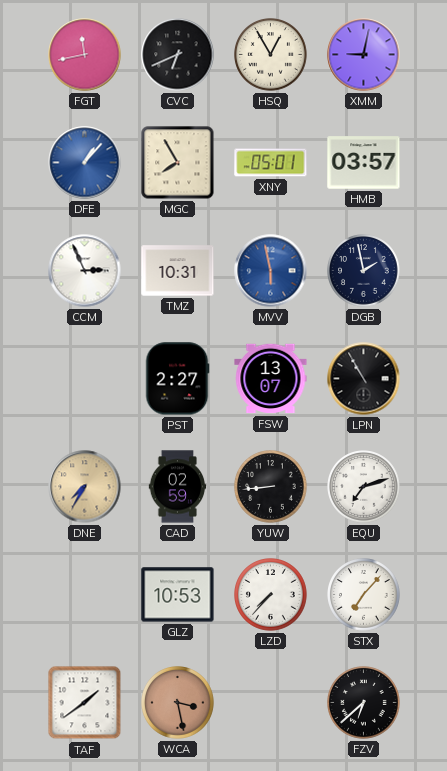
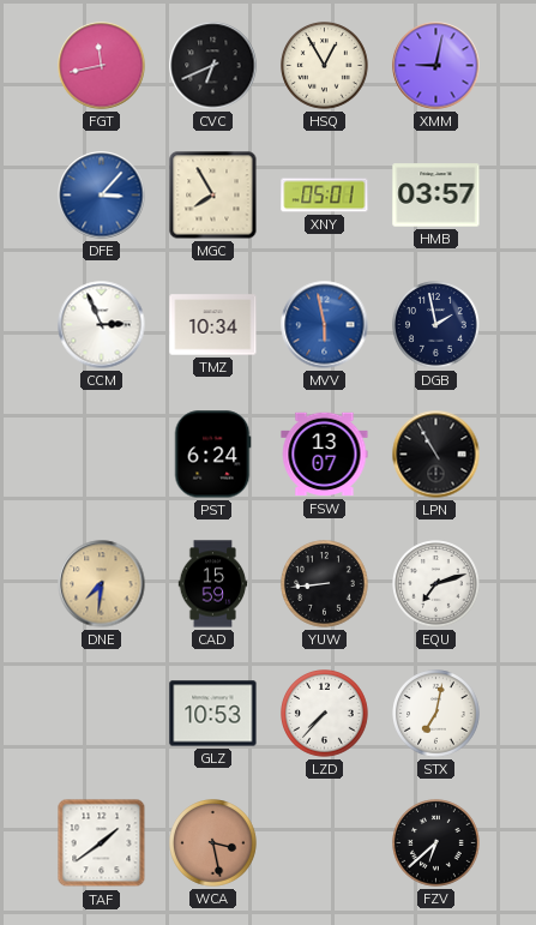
DFE: 1:07 -> 3:07
TMZ: 10:31 -> 10:34
PST: 2:27 -> 6:24
DNE: 7:35 -> 7:31
CAD: 02:59 -> 15:59
STX: 7:07 -> 7:02
